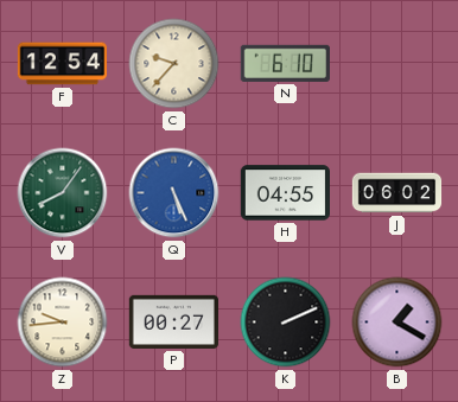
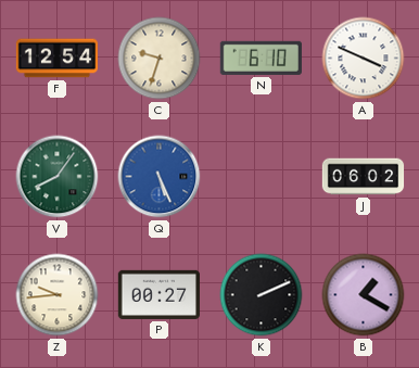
C: 9:37 -> 9:33
A: none -> 3:49
H: 04:55 -> none
